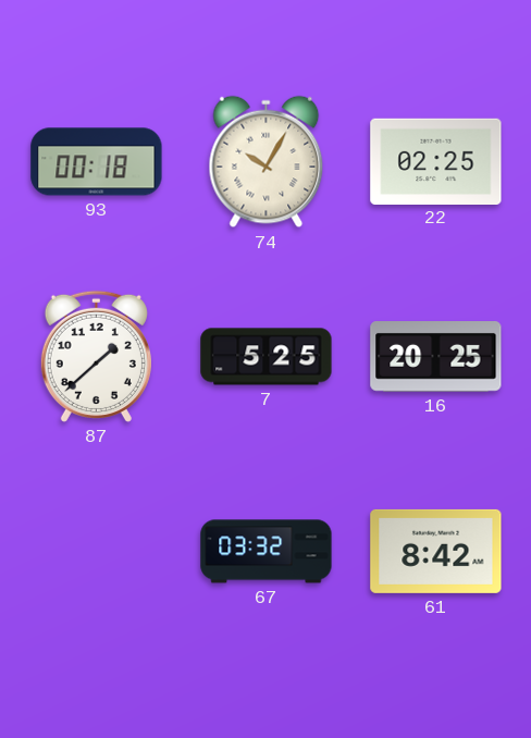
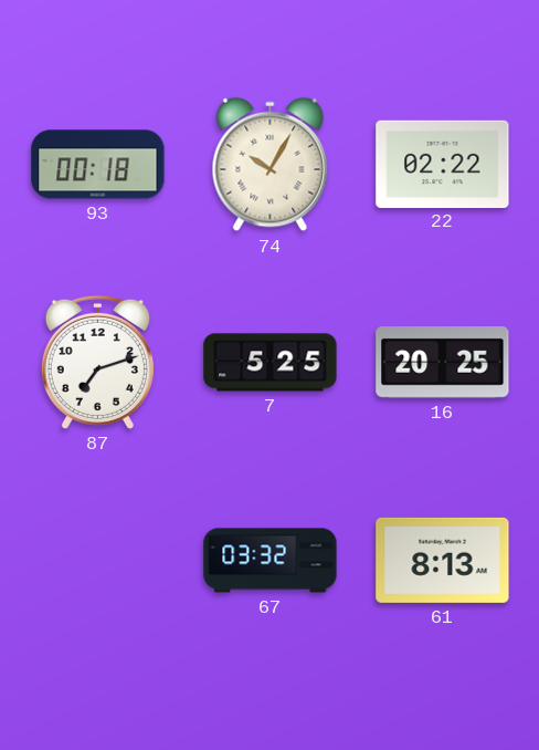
22: 02:25 -> 02:22
87: 1:38 -> 7:12
61: 8:42 -> 8:13
